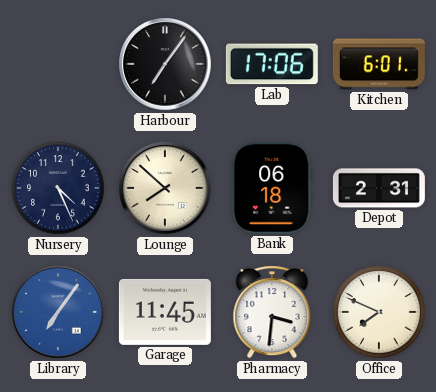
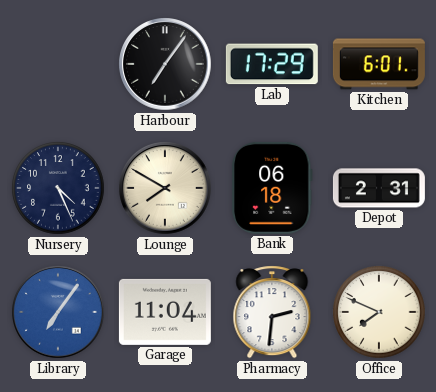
Lab: 17:06 -> 17:29
Lounge: 7:52 -> 7:50
Garage: 11:45 -> 11:04
Pharmacy: 3:31 -> 2:31
